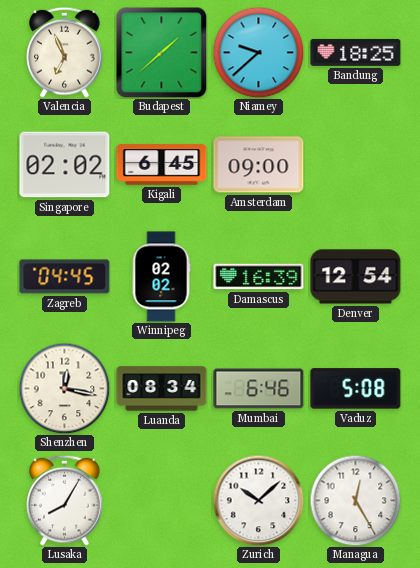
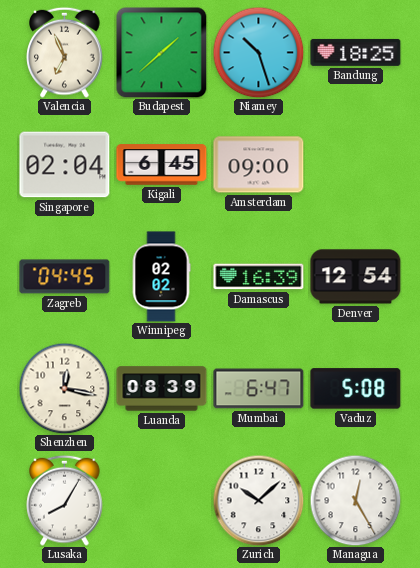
Niamey: 9:38 -> 10:27
Singapore: 02:02 -> 02:04
Luanda: 08:34 -> 08:39
Mumbai: 6:46 -> 6:47
